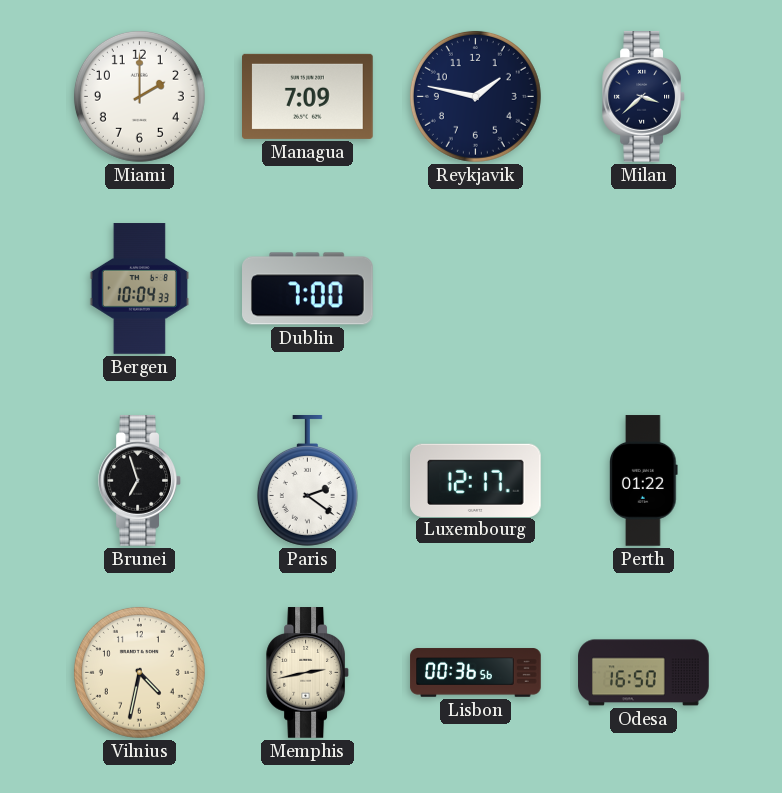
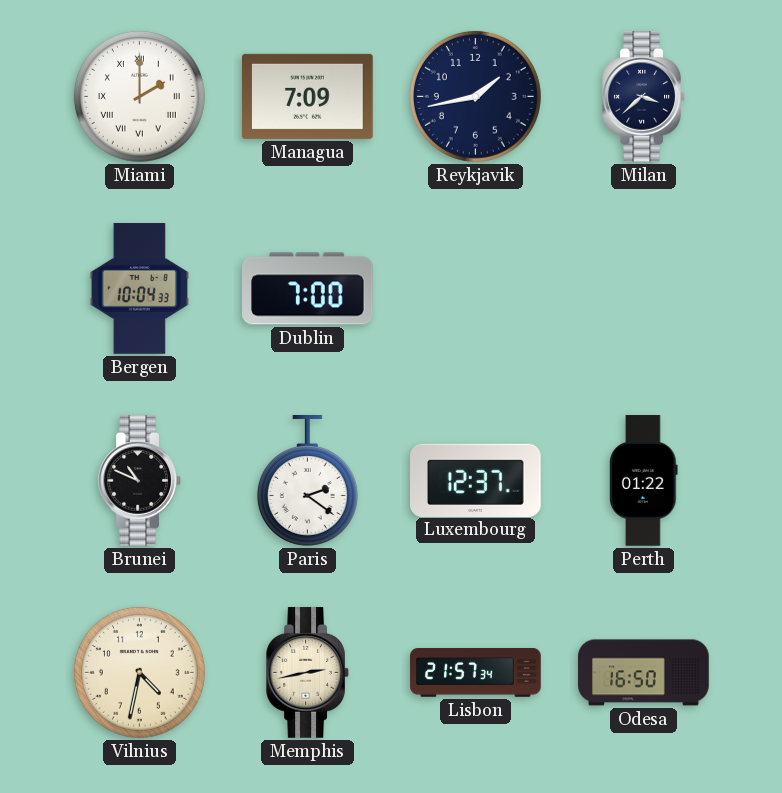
Miami numerals: Arabic -> Roman
Reykjavik: 1:47 -> 1:43
Brunei: 6:57 -> 10:49
Luxembourg: 12:17 -> 12:37
Lisbon: 00:36 -> 21:57
